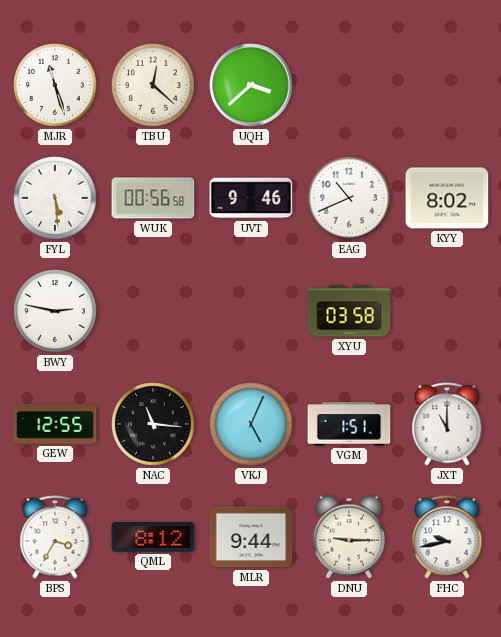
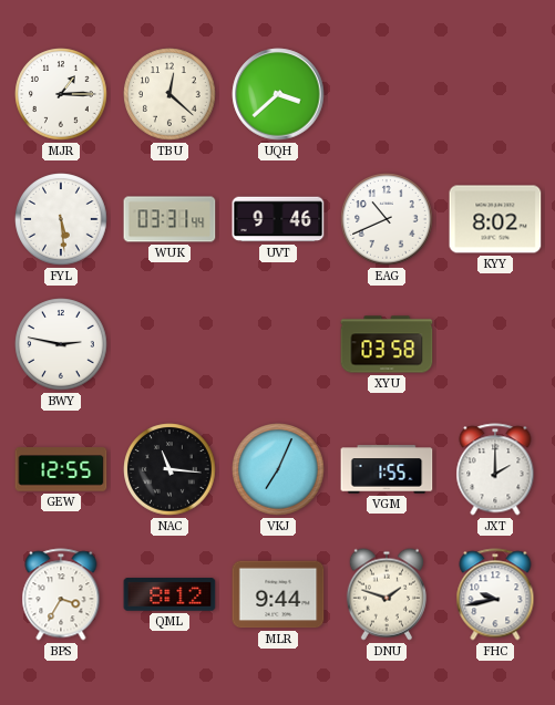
MJR: 11:27 -> 1:15
WUK: 00:56 -> 03:31
VKJ: 5:04 -> 7:04
VGM: 1:51 -> 1:55
JXT: 11:00 -> 2:00
DNU: 9:15 -> 1:48
